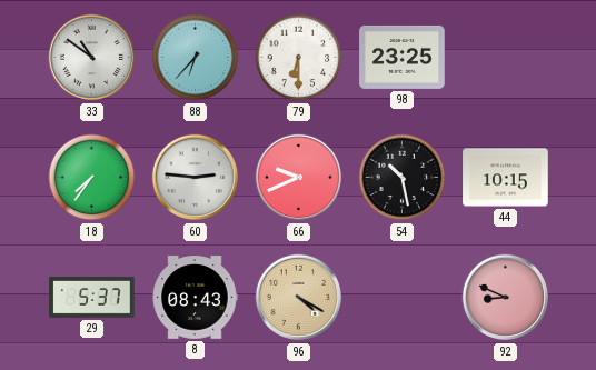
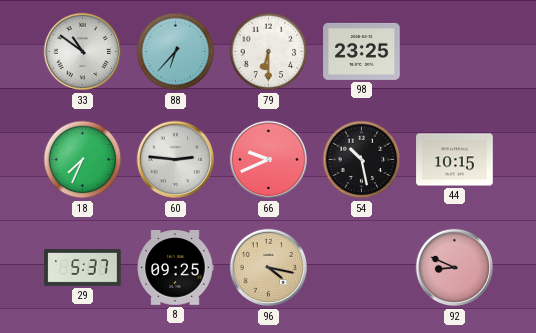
18: 7:36 -> 7:34
8: 08:43 -> 09:25
96: 4:20 -> 4:17
